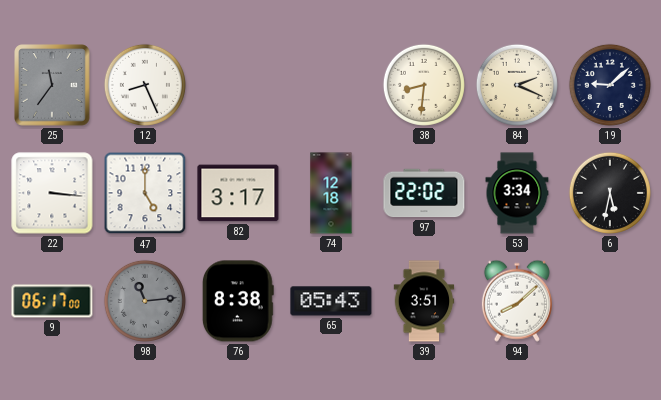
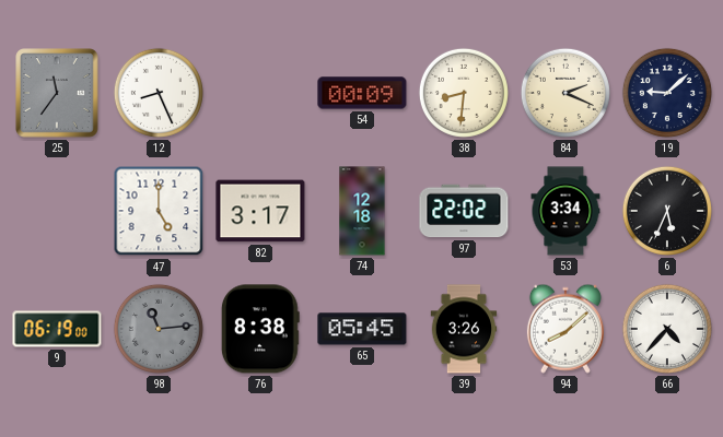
54: none -> 00:09
22: 3:16 -> none
6: 5:32 -> 5:34
9: 06:17 -> 06:19
65: 05:43 -> 05:45
39: 3:51 -> 3:26
66: none -> 4:37
